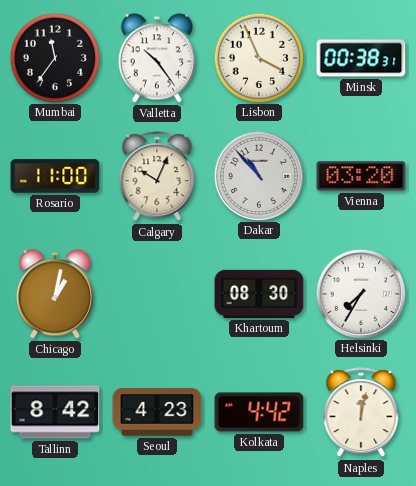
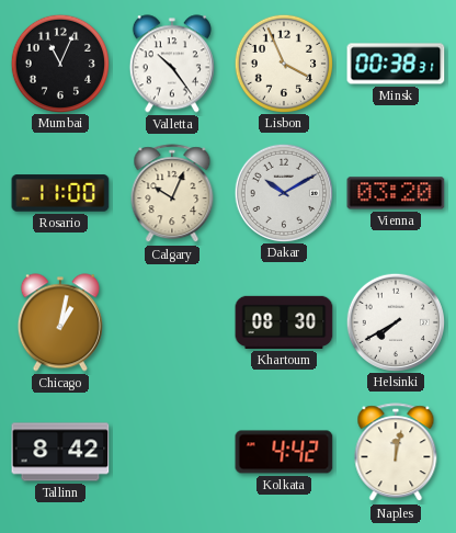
Mumbai: 11:36 -> 11:04
Dakar: 10:53 -> 10:10
Helsinki: 7:35 -> 7:40
Seoul: 4:23 -> none
